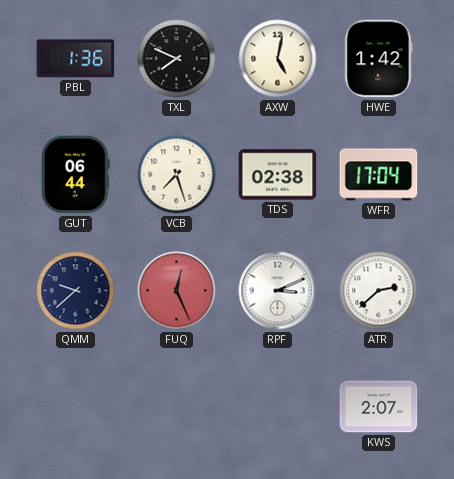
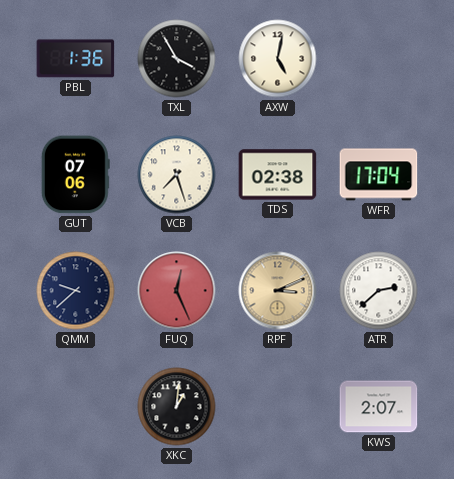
TXL: 7:49 -> 3:55
HWE: 1:42 -> none
GUT: 06:44 -> 07:06
RPF dial: white -> champagne
XKC: none -> 1:01
